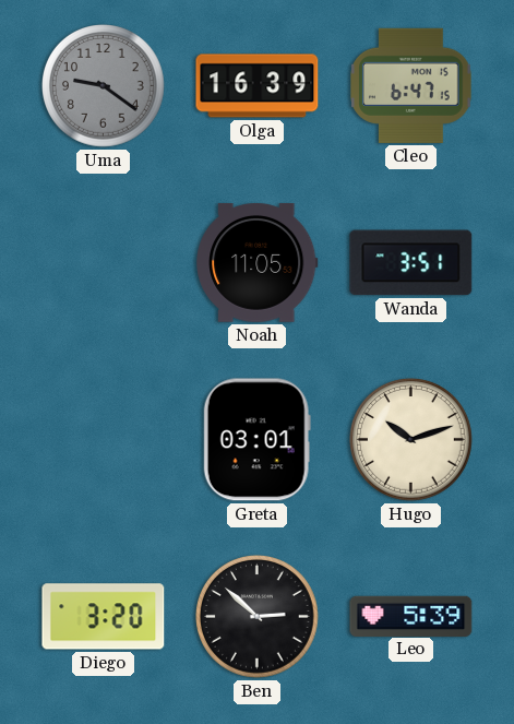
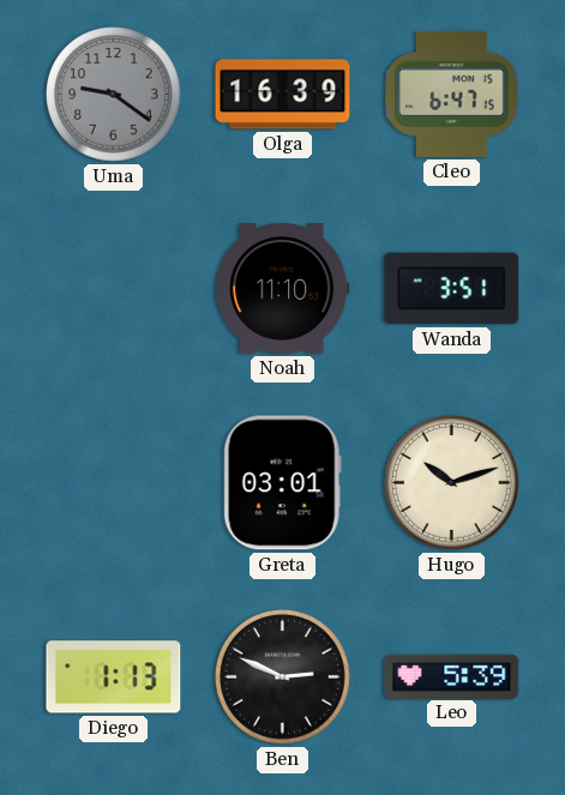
Noah: 11:05 -> 11:10
Diego: 3:20 -> 1:13
Ben: 2:52 -> 2:49
